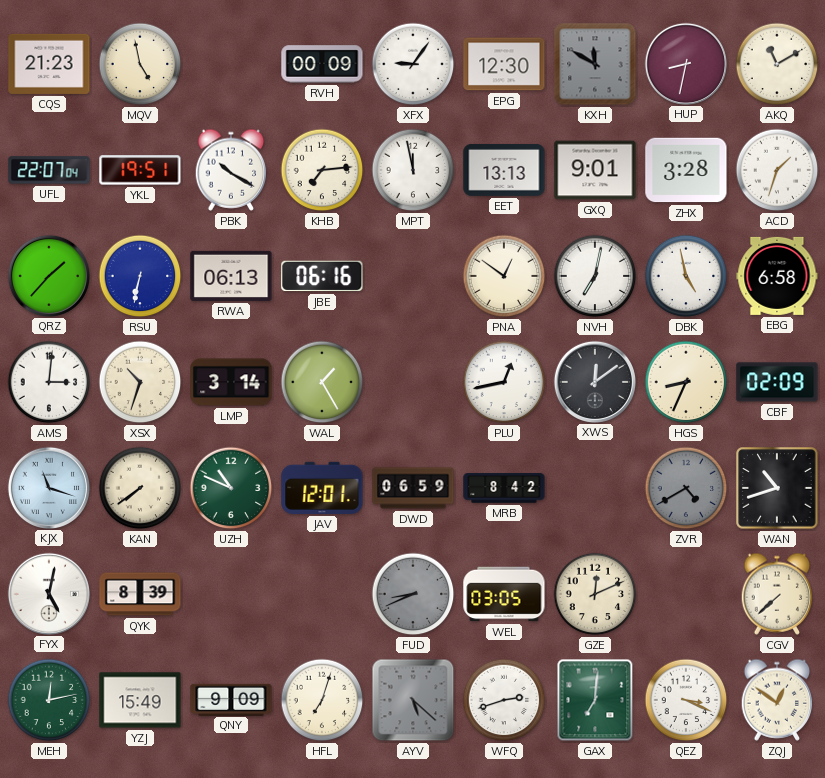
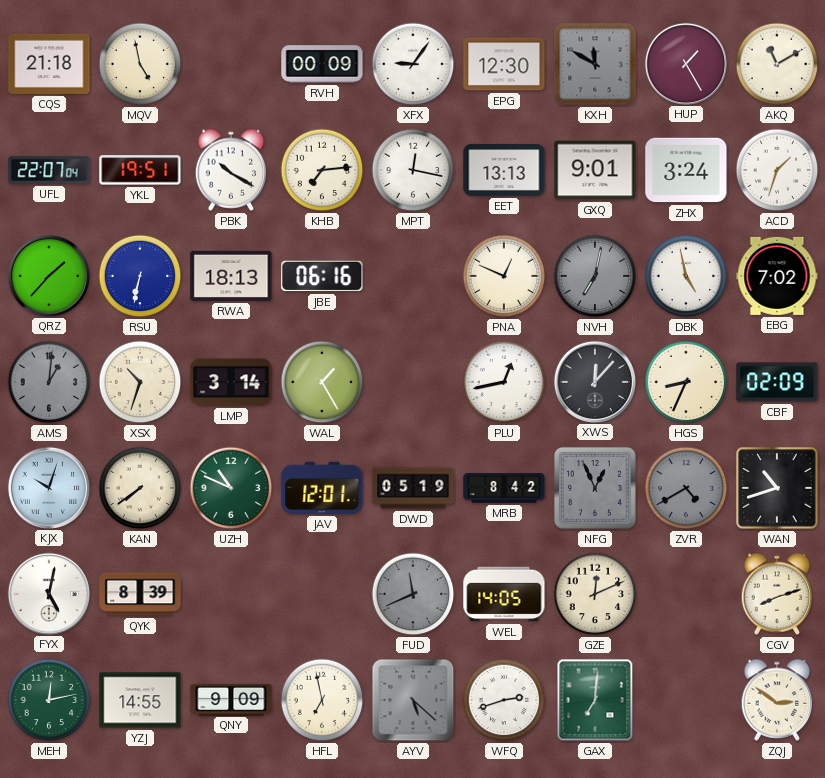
CQS: 21:23 -> 21:18
HUP: 8:32 -> 1:25
MPT: 11:58 -> 12:17
ZHX: 3:28 -> 3:24
RWA: 06:13 -> 18:13
PNA: 12:51 -> 12:49
NVH dial: white -> grey
EBG: 6:58 -> 7:02
AMS: 3:01 -> 1:01
AMS dial: white -> grey
XWS: 12:09 -> 12:07
KJX: 11:18 -> 10:03
DWD: 06:59 -> 05:19
NFG: none -> 12:56
FUD: 8:41 -> 11:41
WEL: 03:05 -> 14:05
CGV: 7:38 -> 8:12
YZJ: 15:49 -> 14:55
HFL: 7:03 -> 6:58
QEZ: 3:19 -> none
ZQJ: 12:51 -> 2:51
